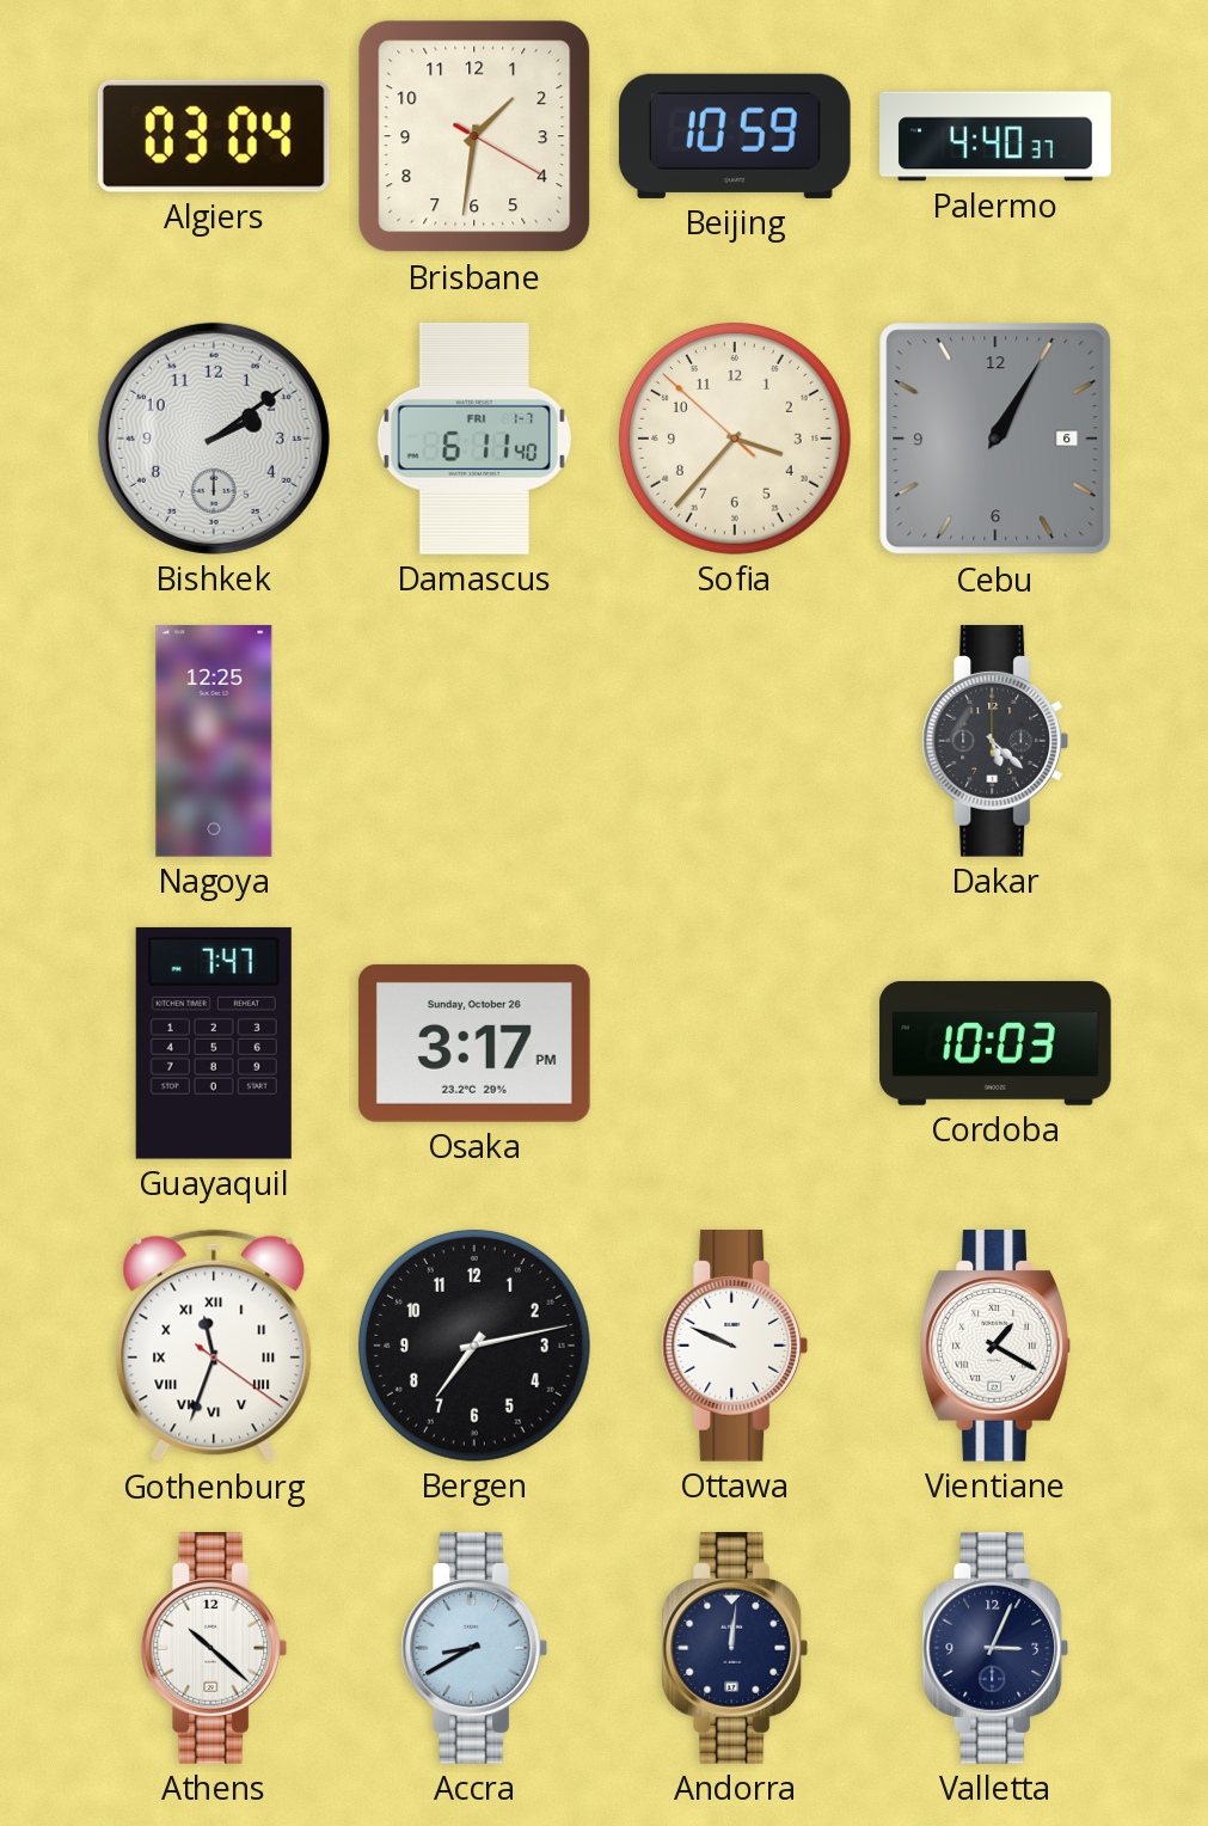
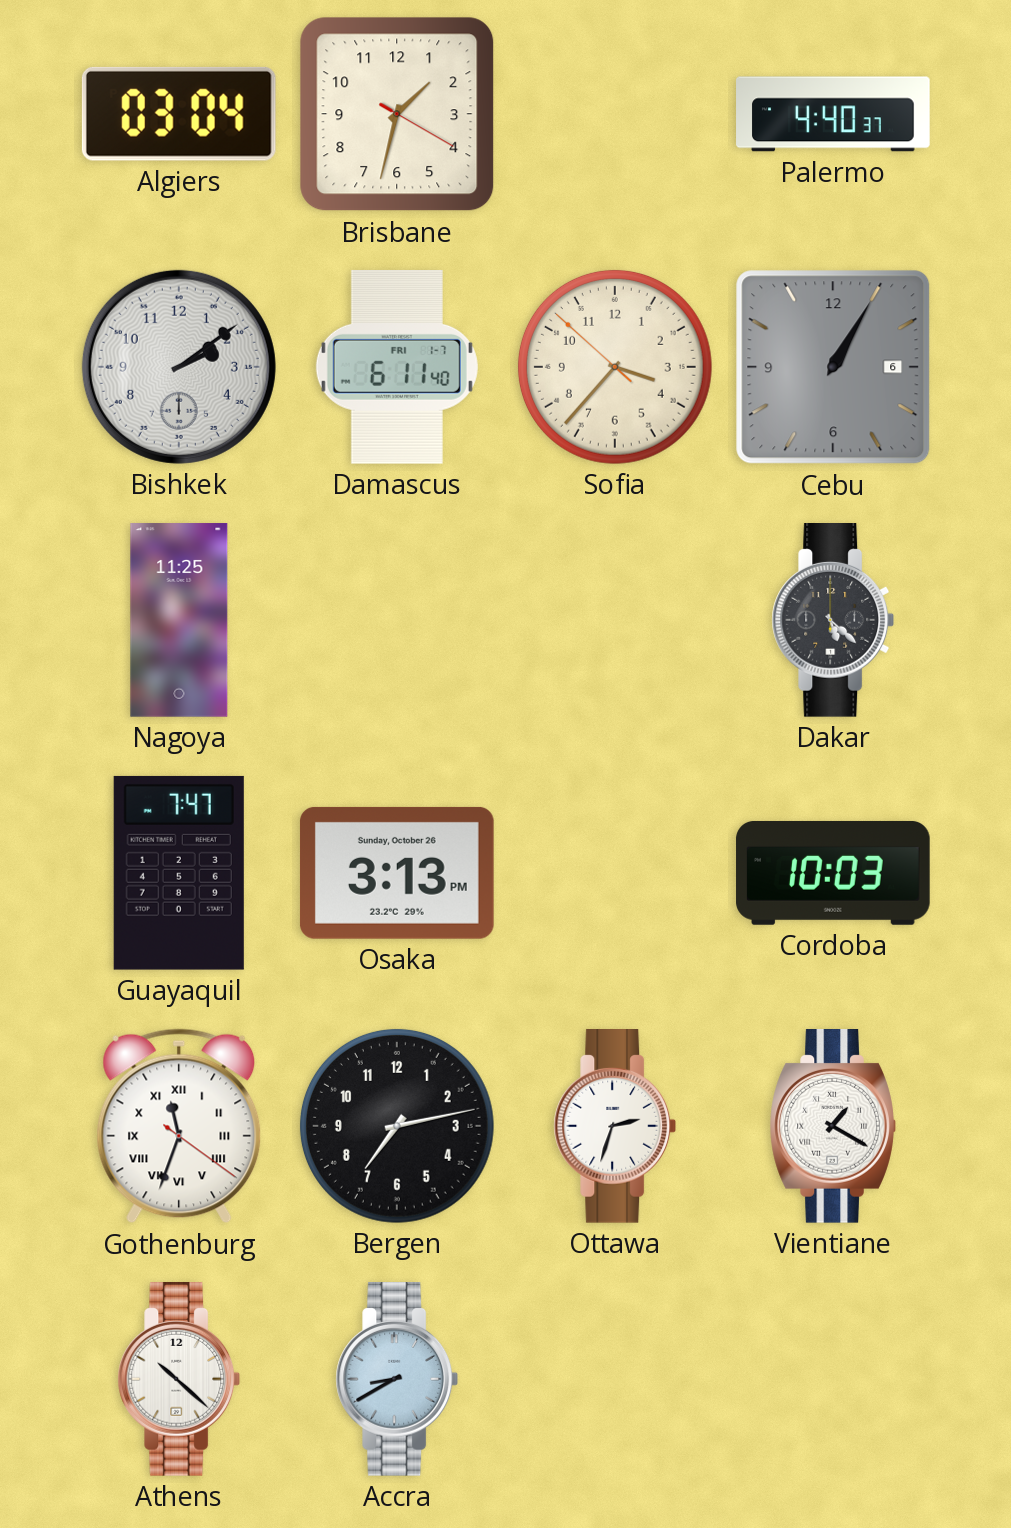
Brisbane: 1:31 -> 1:32
Beijing: 10:59 -> none
Nagoya: 12:25 -> 11:25
Osaka: 3:17 -> 3:13
Ottawa: 9:49 -> 2:33
Andorra: 12:01 -> none
Valletta: 3:04 -> none
